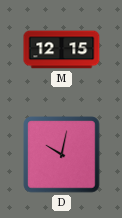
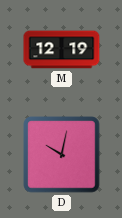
M: 12:15 -> 12:19
